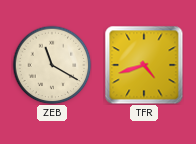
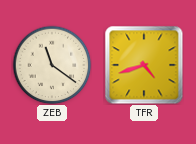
ZEB: 11:20 -> 11:21
